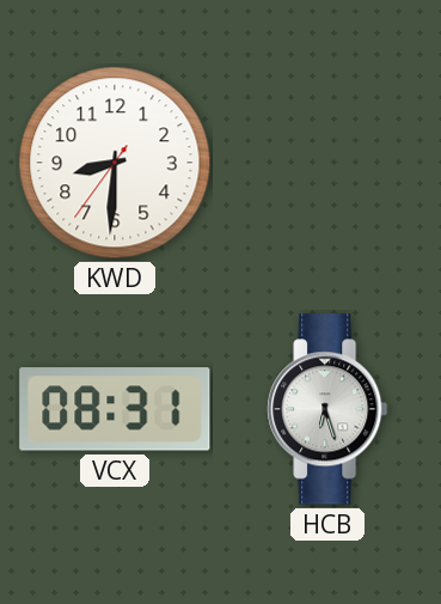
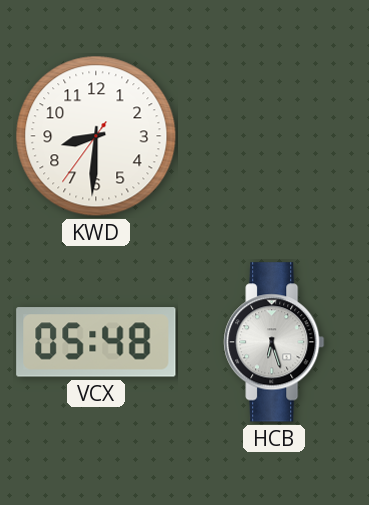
VCX: 08:31 -> 05:48
